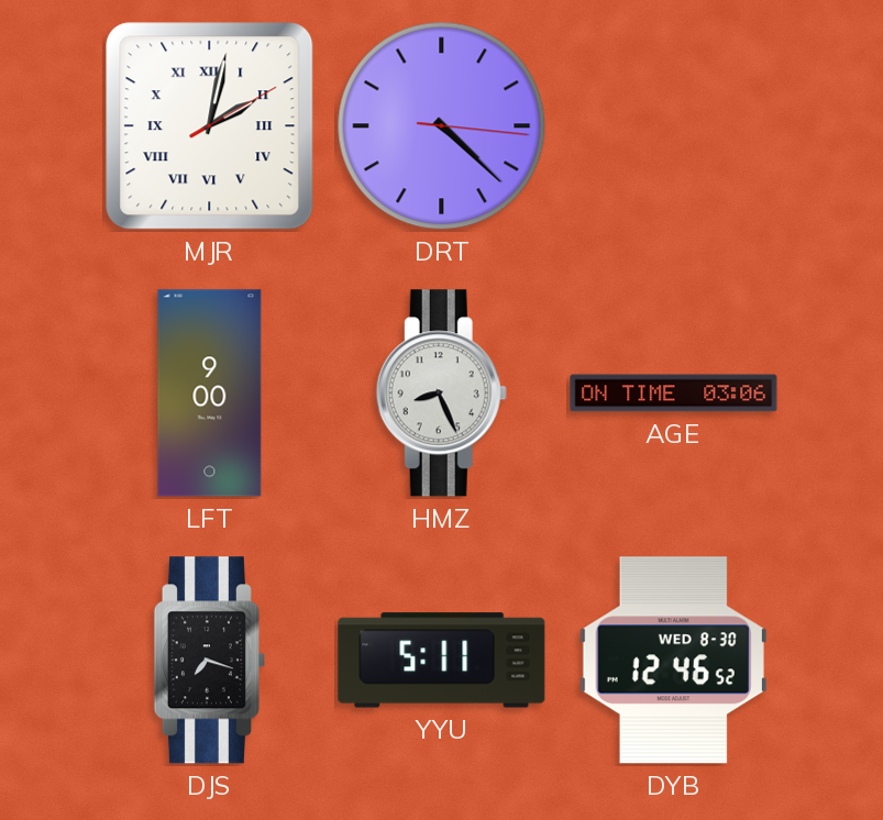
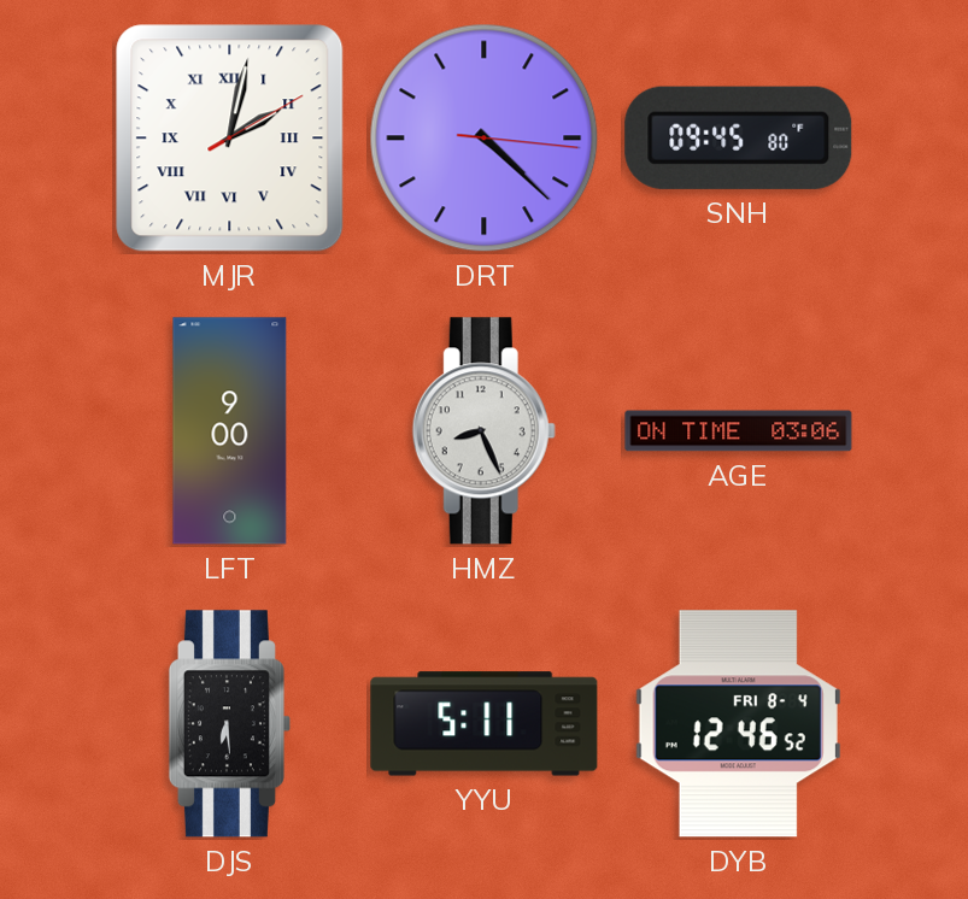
SNH: none -> 09:45
DJS: 7:18 -> 6:29
DYB date: WED 8-30 -> FRI 8-4
